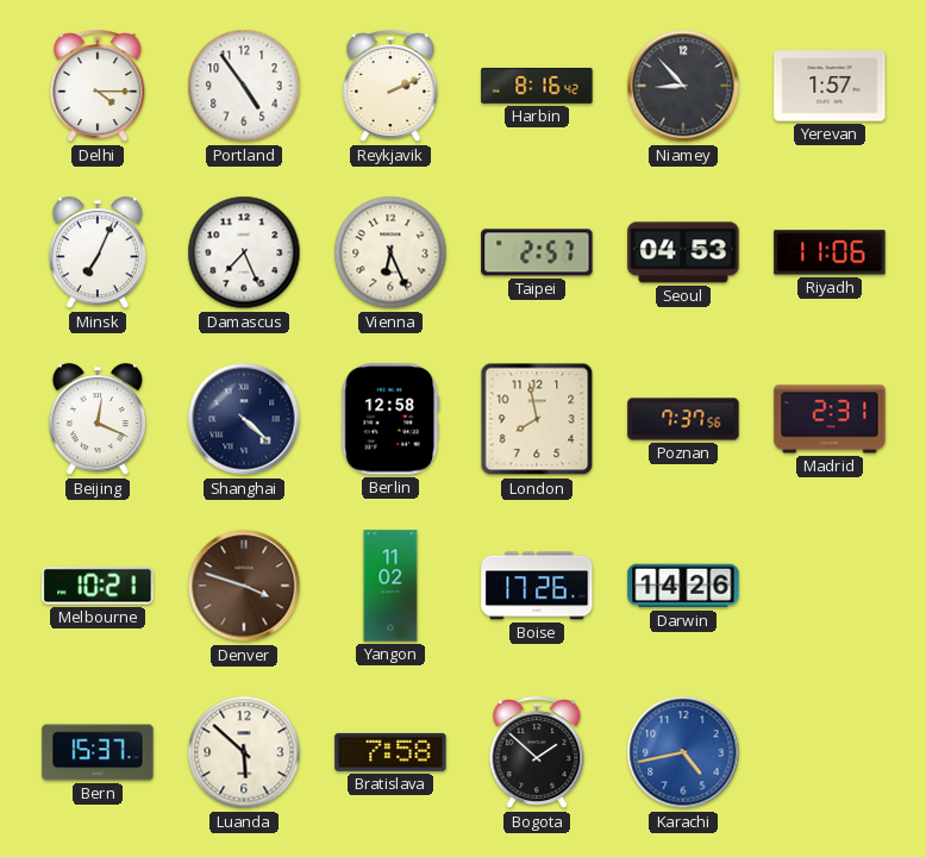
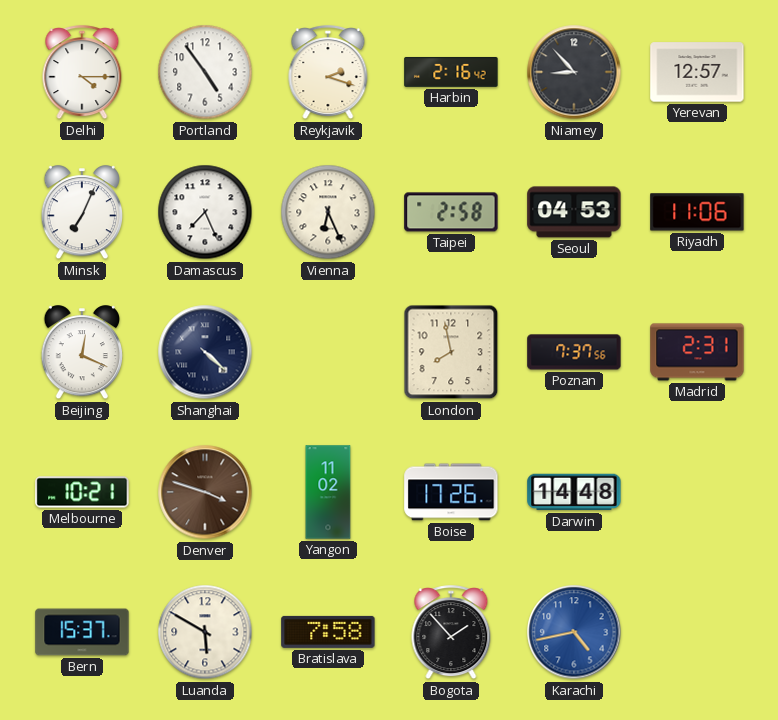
Reykjavik: 2:11 -> 2:18
Harbin: 8:16 -> 2:16
Yerevan: 1:57 -> 12:57
Taipei: 2:57 -> 2:58
Berlin: 12:58 -> none
Darwin: 14:26 -> 14:48
Luanda: 5:52 -> 5:50
Bogota: 1:52 -> 1:53
